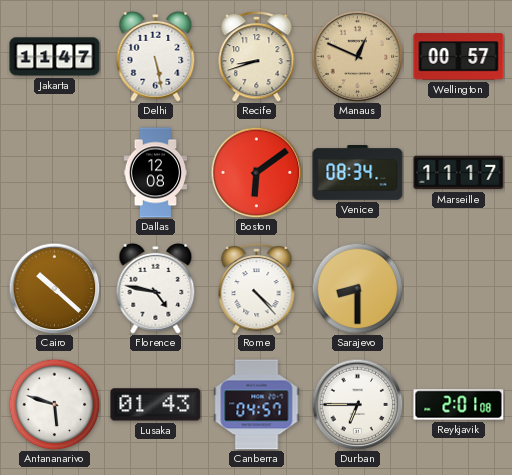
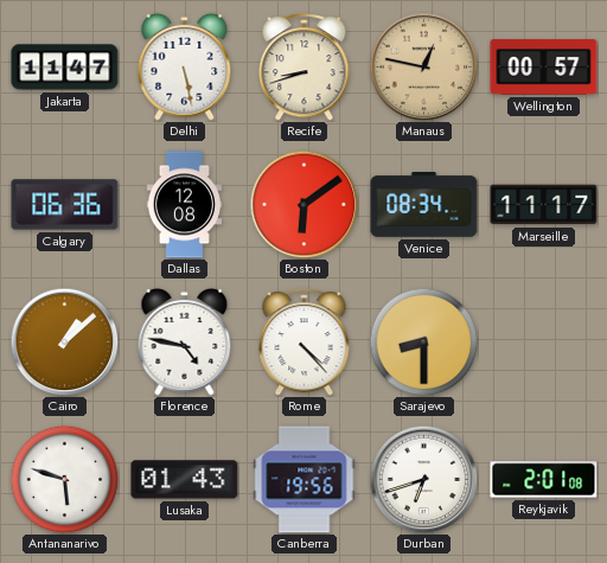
Manaus: 12:49 -> 12:47
Calgary: none -> 06:36
Cairo: 10:22 -> 1:08
Canberra: 04:57 -> 19:56
Durban: 6:45 -> 6:42
